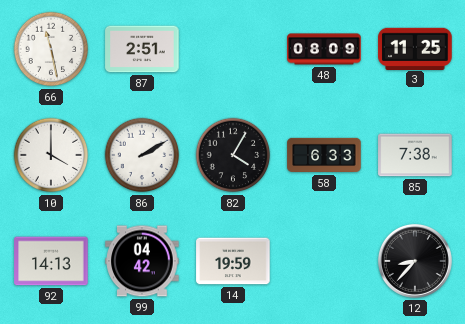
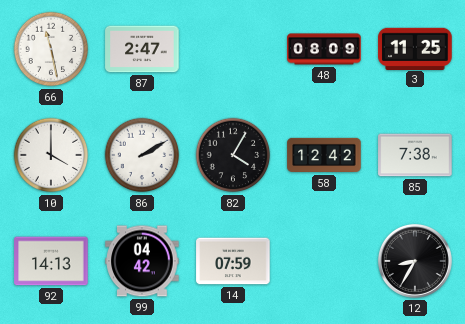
87: 2:51 -> 2:47
58: 6:33 -> 12:42
14: 19:59 -> 07:59
12: 8:37 -> 8:35
